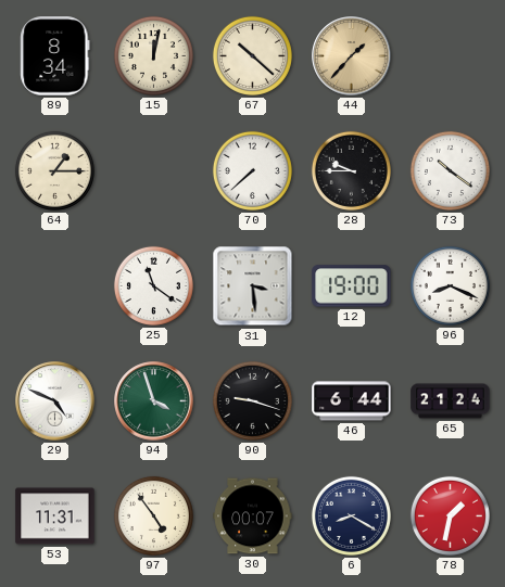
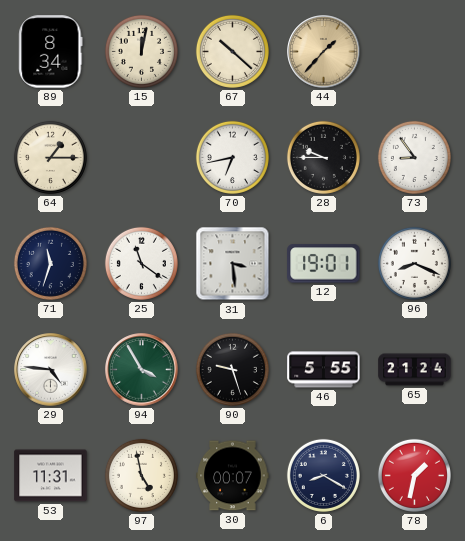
70: 7:38 -> 6:43
73: 10:21 -> 8:54
71: none -> 11:33
12: 19:00 -> 19:01
29: 4:49 -> 4:46
94: 3:57 -> 3:55
90: 9:18 -> 9:27
46: 6:44 -> 5:55
97: 4:54 -> 4:58
